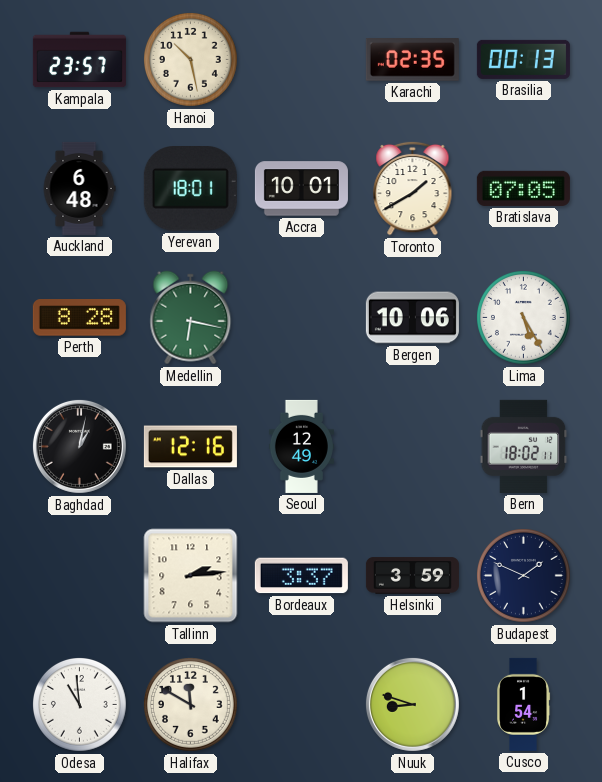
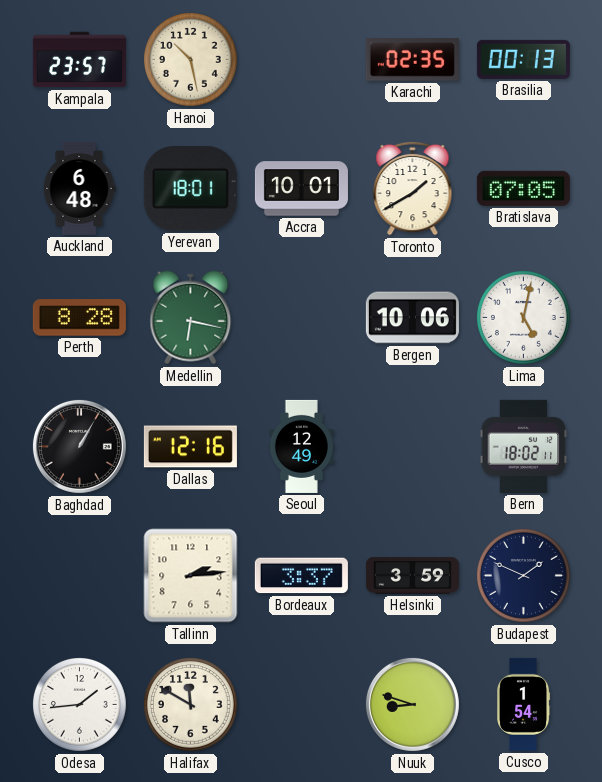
Lima: 5:25 -> 5:02
Baghdad: 1:02 -> 1:05
Odesa: 10:59 -> 1:44
